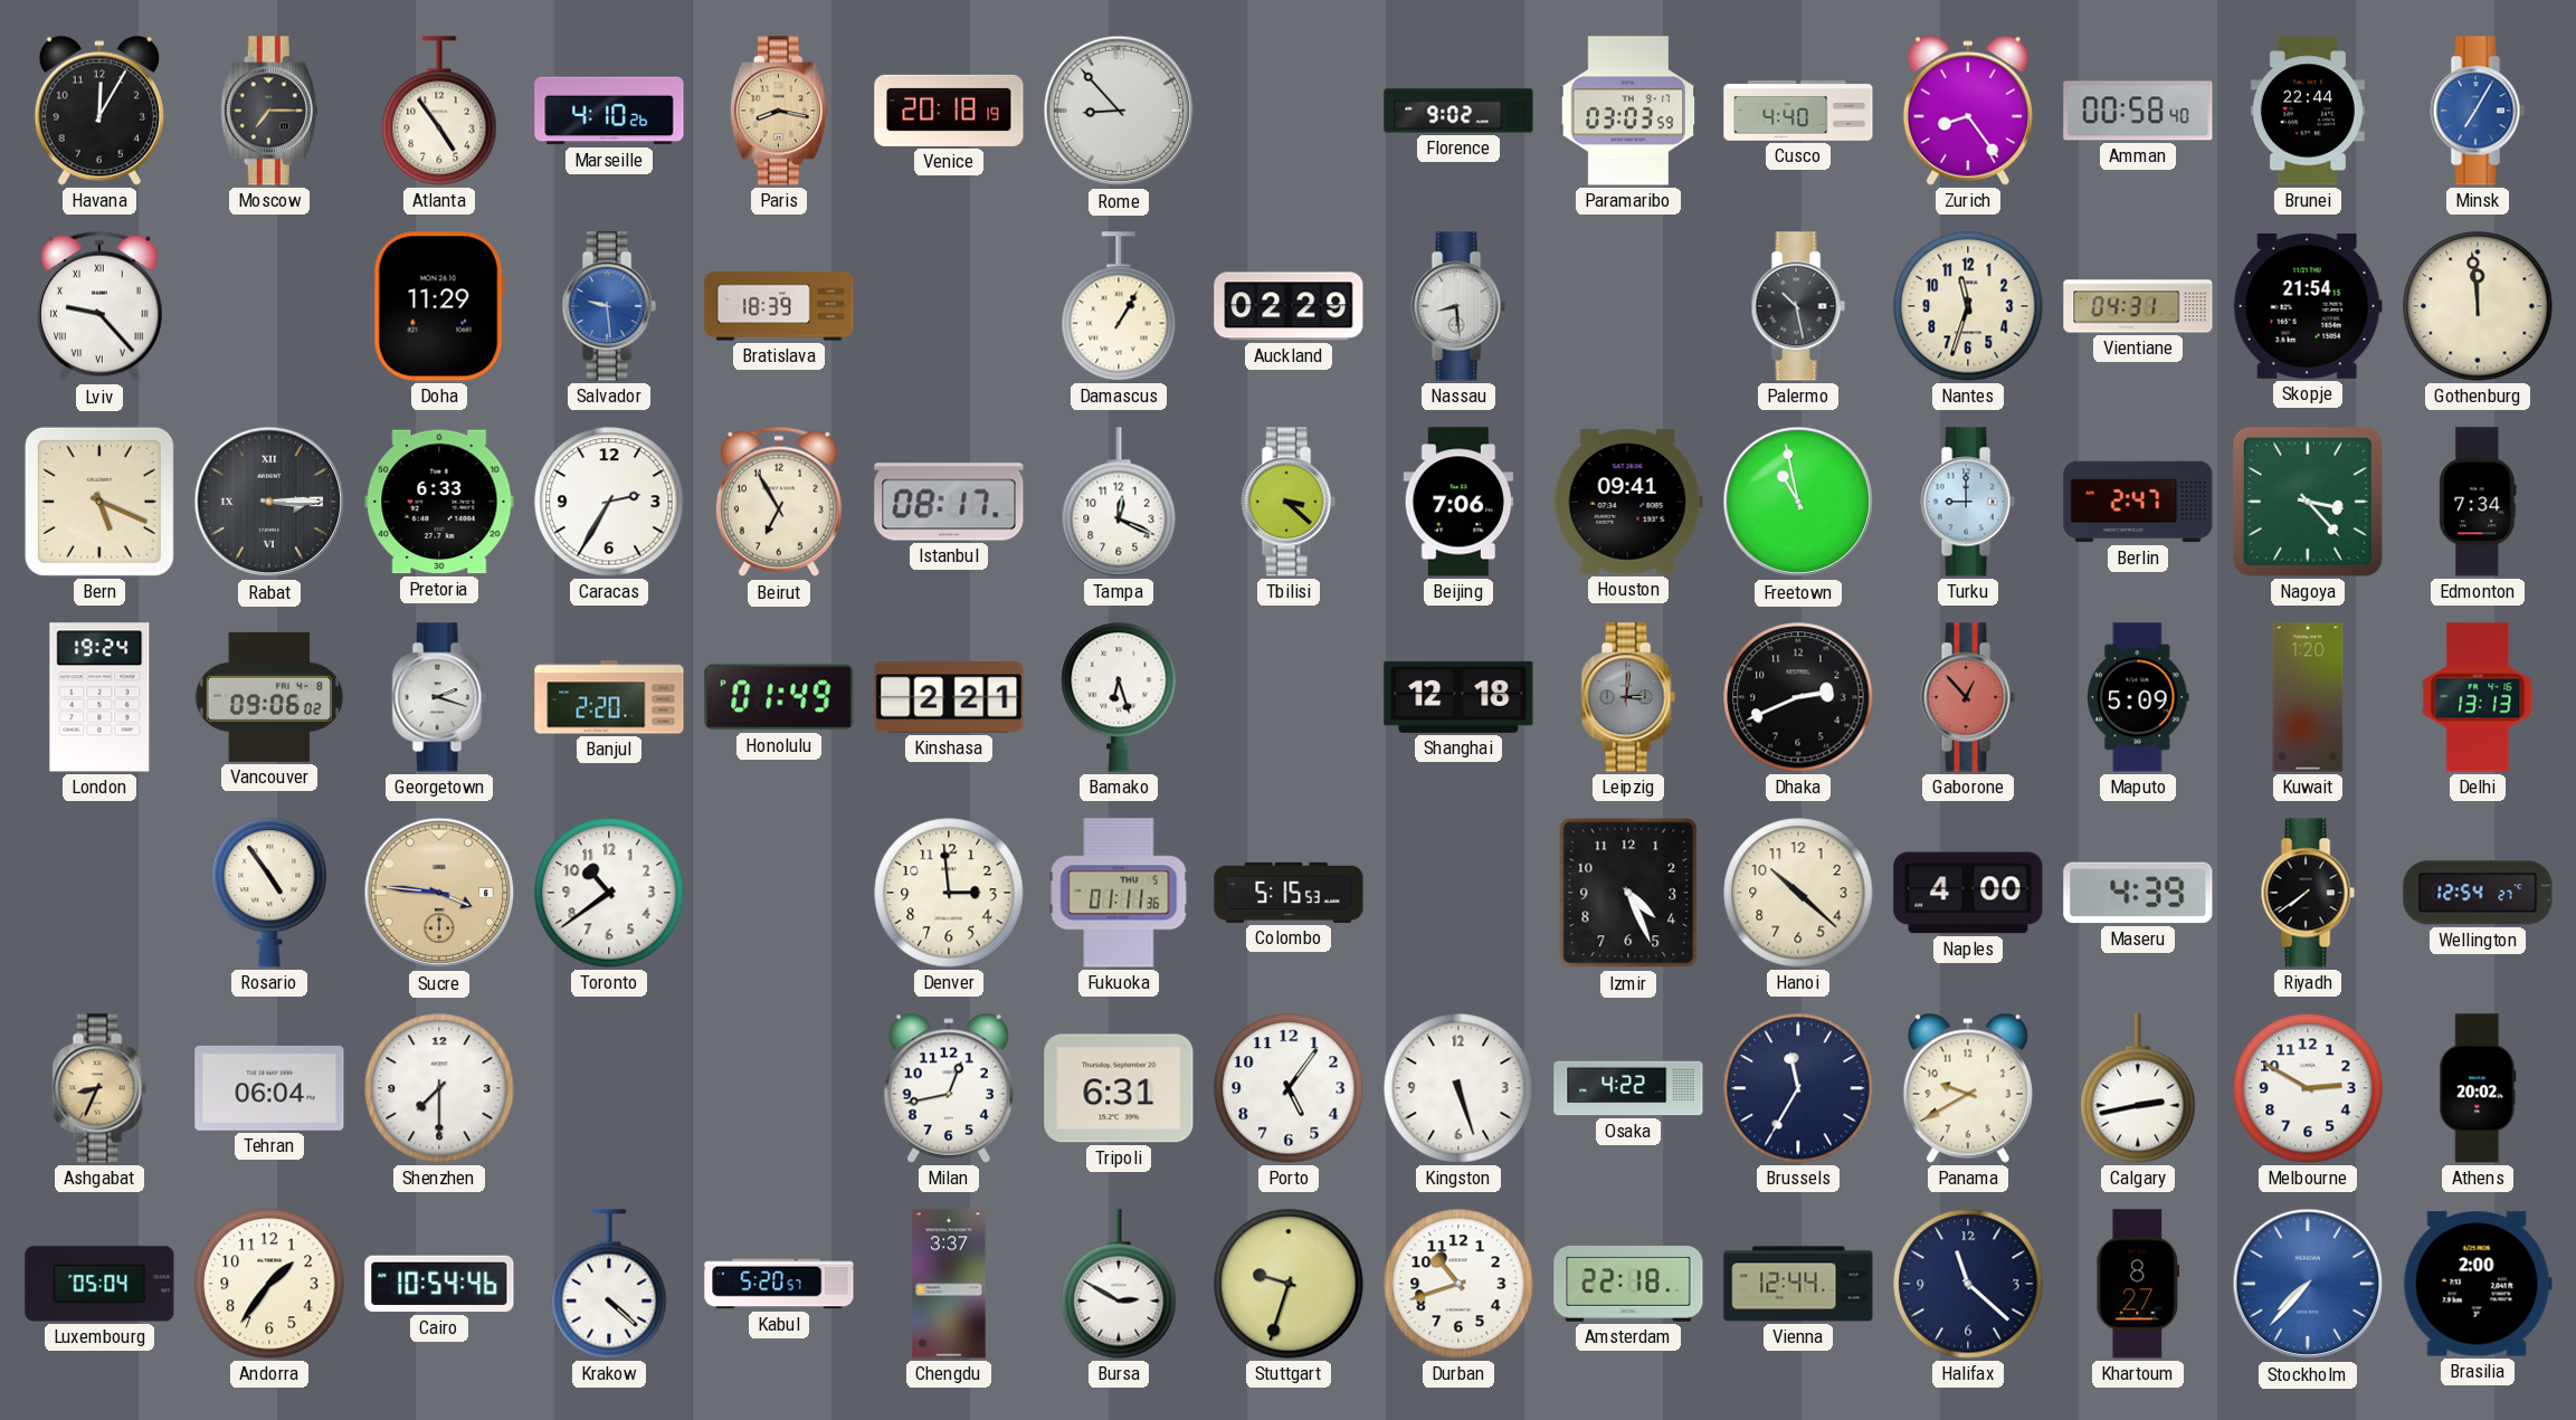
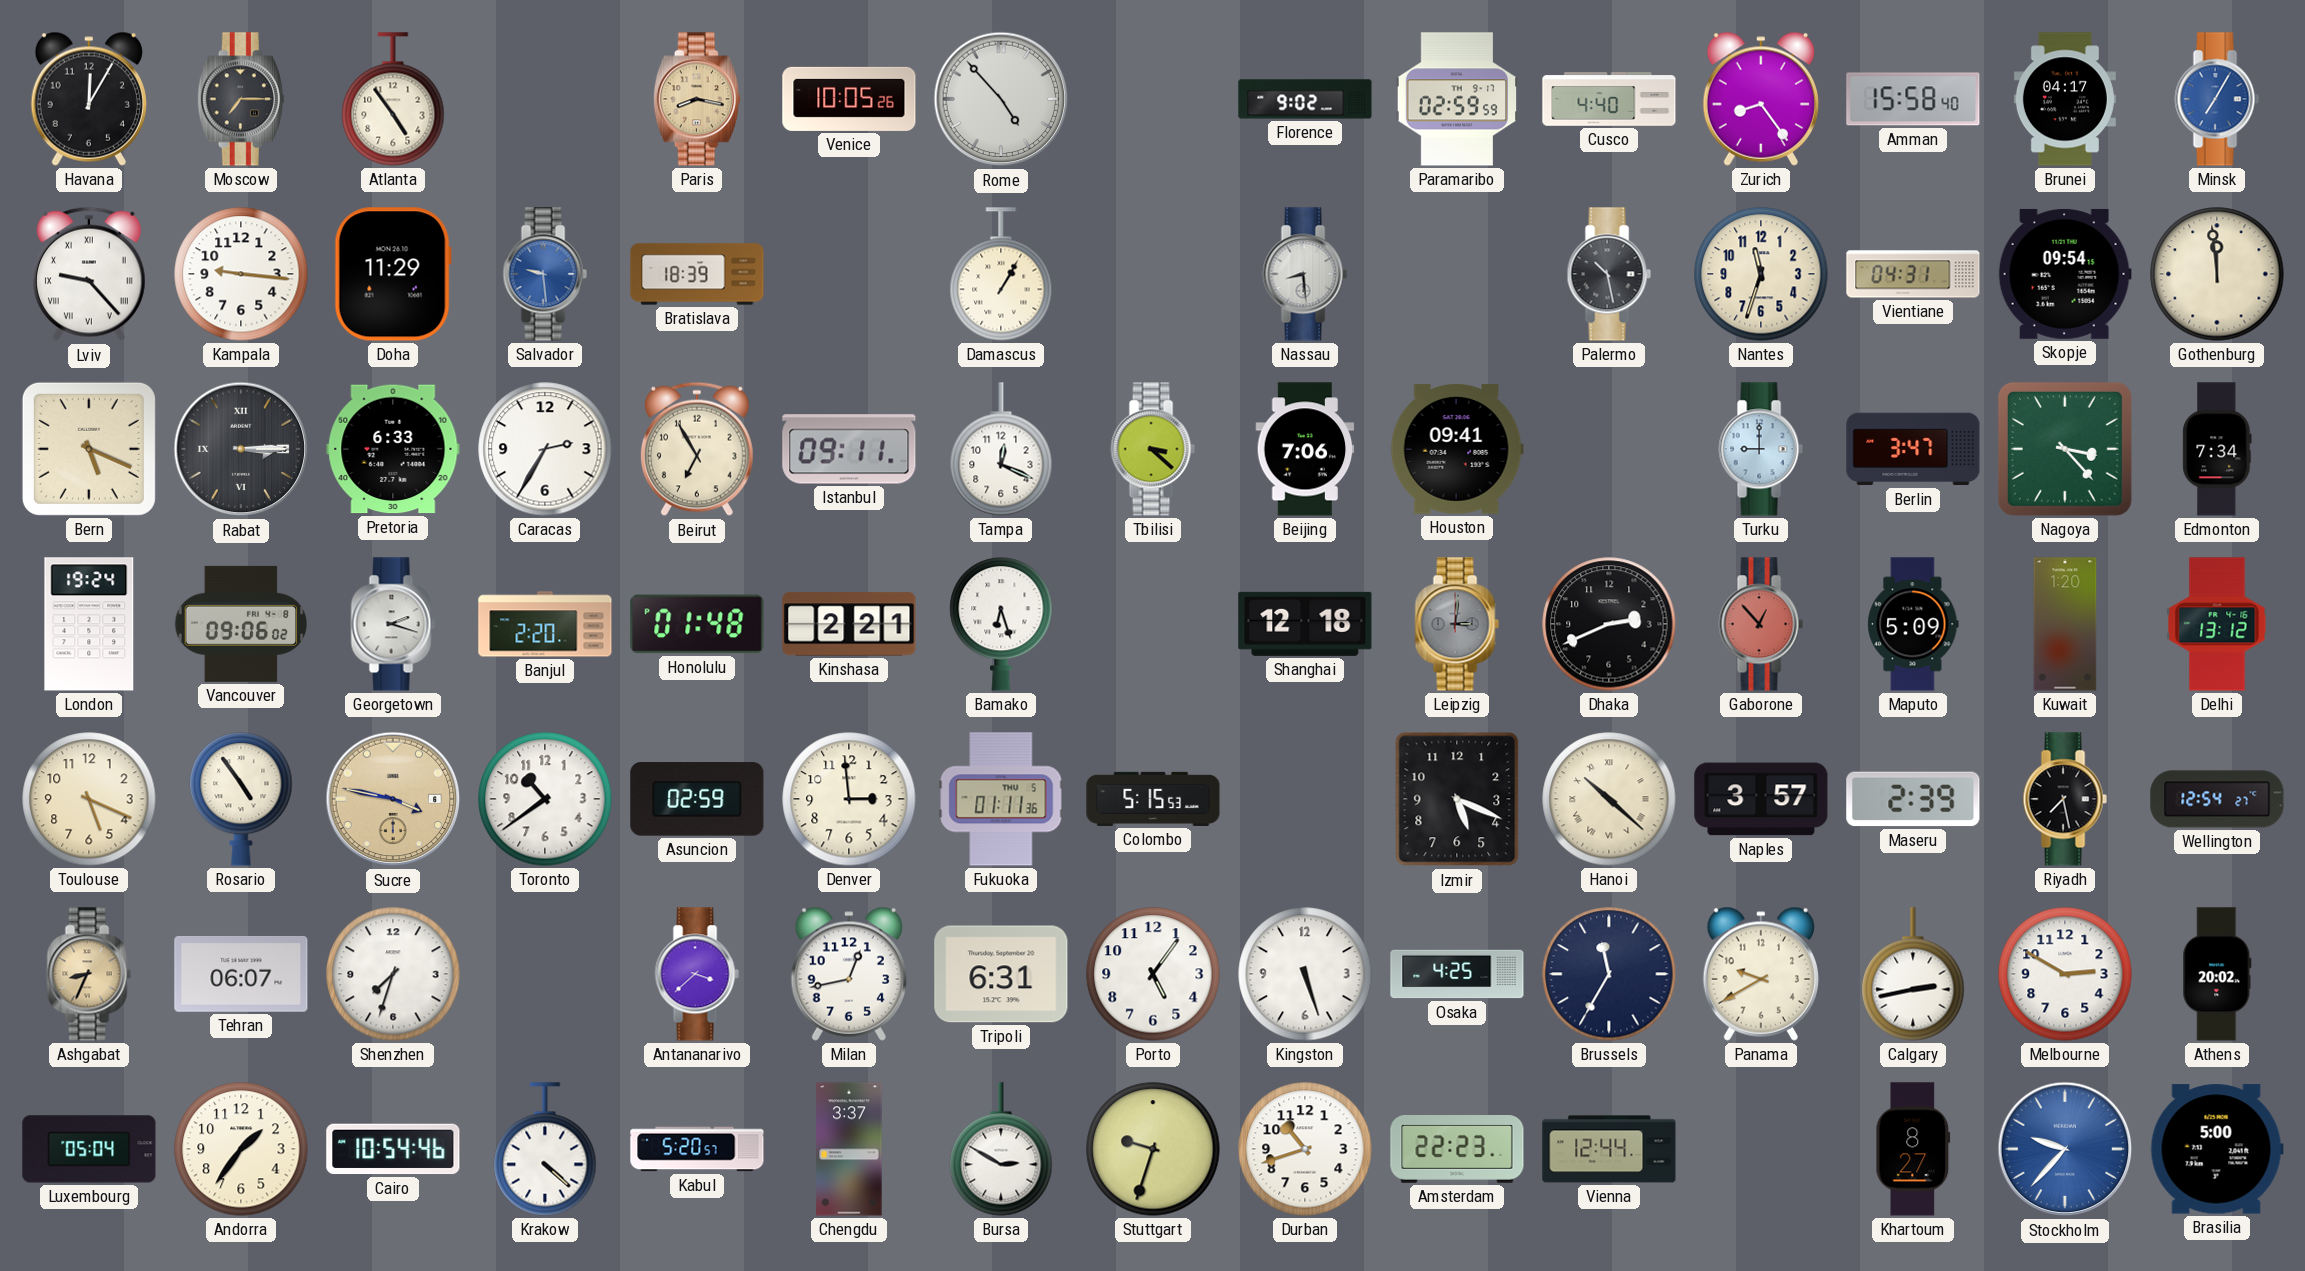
Marseille: 4:10 -> none
Venice: 20:18 -> 10:05
Rome: 8:53 -> 4:53
Paramaribo: 03:03 -> 02:59
Amman: 00:58 -> 15:58
Brunei: 22:44 -> 04:17
Kampala: none -> 9:16
Auckland: 02:29 -> none
Skopje: 21:54 -> 09:54
Istanbul: 08:17 -> 09:11
Freetown: 10:58 -> none
Berlin: 2:47 -> 3:47
Honolulu: 01:49 -> 01:48
Delhi: 13:13 -> 13:12
Toulouse: none -> 5:19
Sucre: 3:46 -> 3:47
Asuncion: none -> 02:59
Izmir: 4:26 -> 5:19
Hanoi numerals: Arabic -> Roman
Naples: 4:00 -> 3:57
Maseru: 4:39 -> 2:39
Riyadh: 7:39 -> 7:28
Tehran: 06:04 -> 06:07
Shenzhen: 7:30 -> 7:33
Antananarivo: none -> 3:38
Osaka: 4:22 -> 4:25
Amsterdam: 22:18 -> 22:23
Halifax: 11:22 -> none
Stockholm: 7:37 -> 9:37
Brasilia: 2:00 -> 5:00
